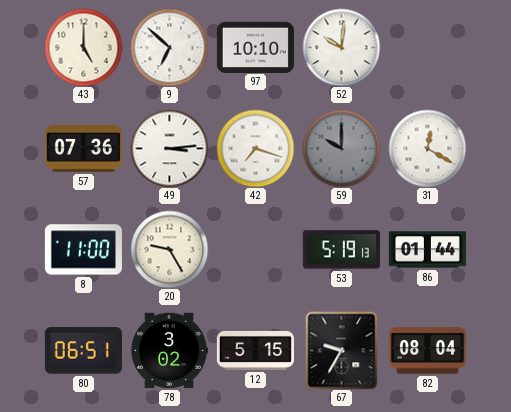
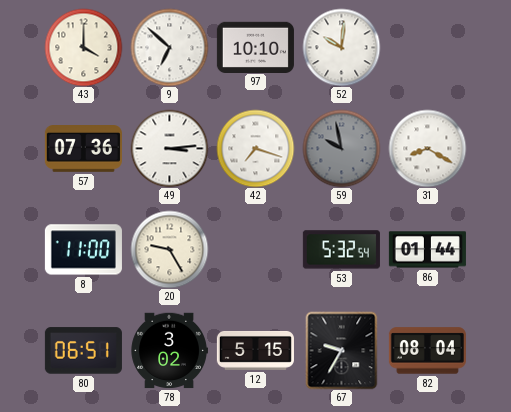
43: 5:00 -> 4:00
59: 10:00 -> 9:58
31: 12:20 -> 8:20
53: 5:19 -> 5:32
